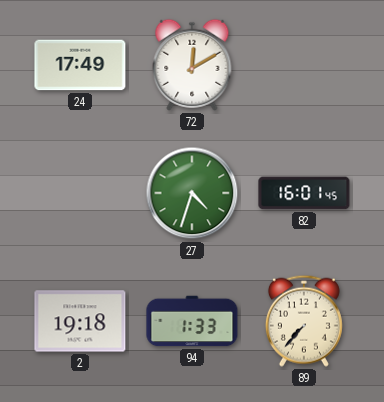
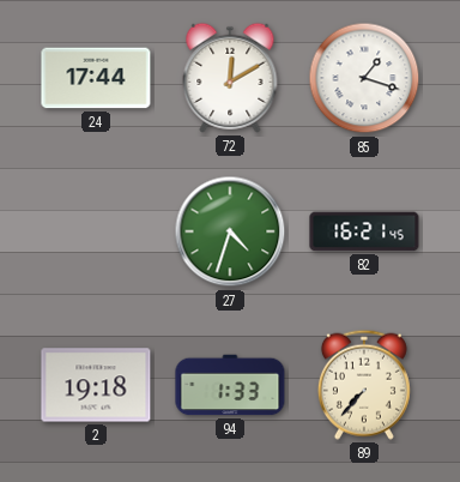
24: 17:49 -> 17:44
85: none -> 1:18
82: 16:01 -> 16:21
